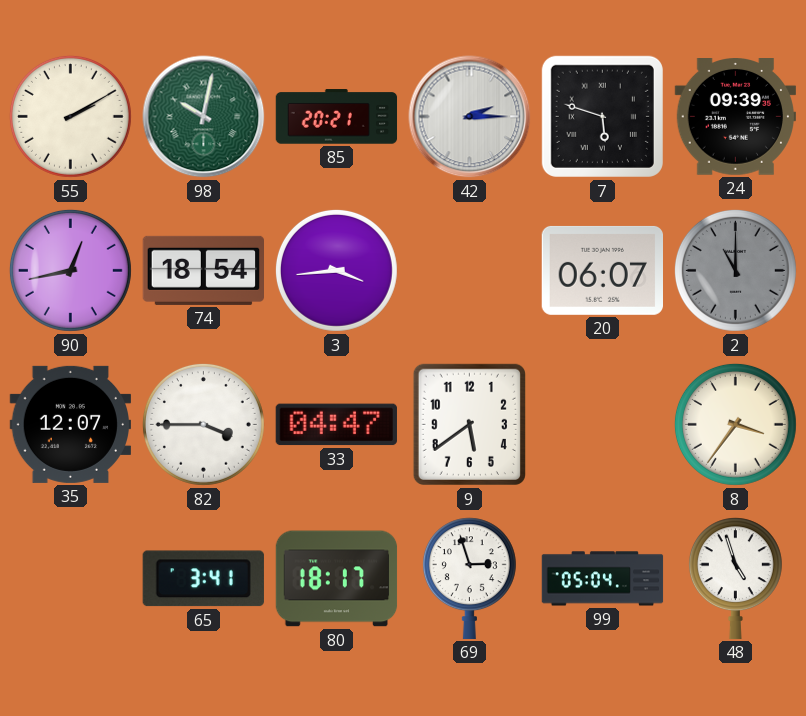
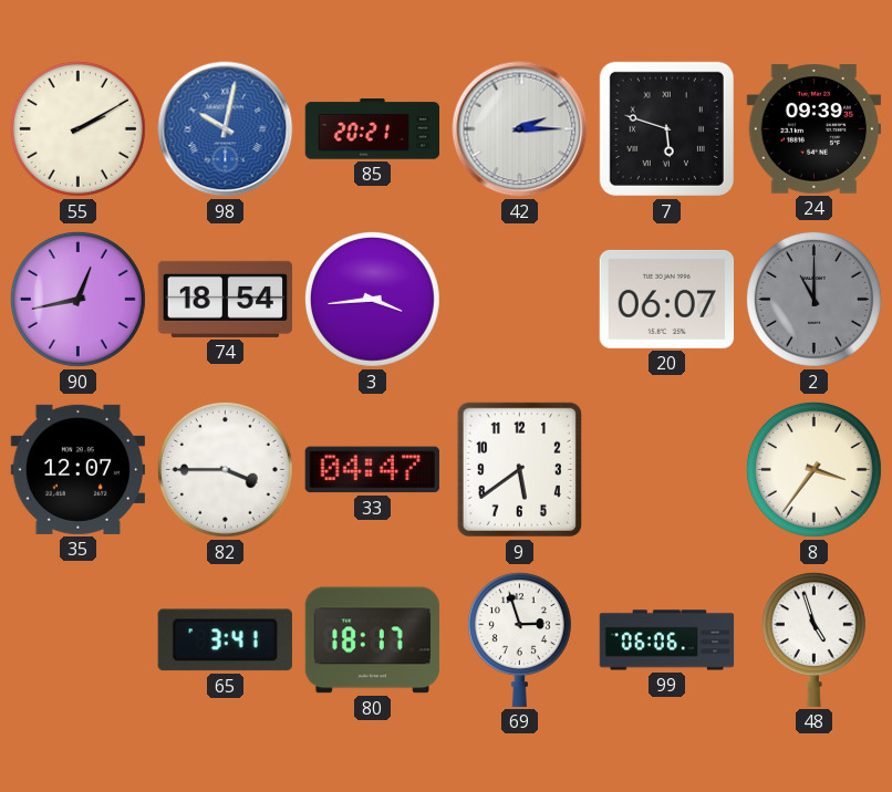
98 dial: green -> blue
99: 05:04 -> 06:06
